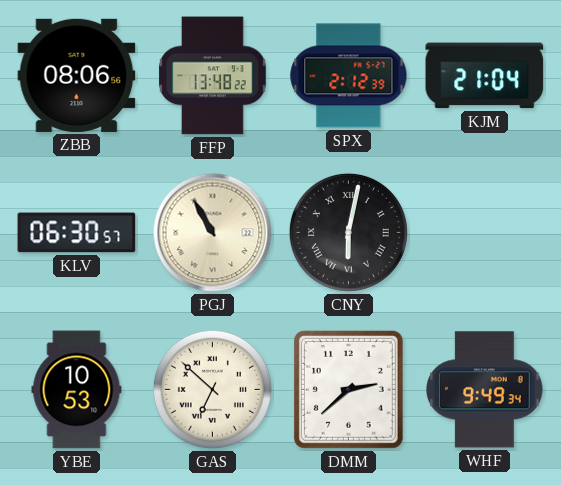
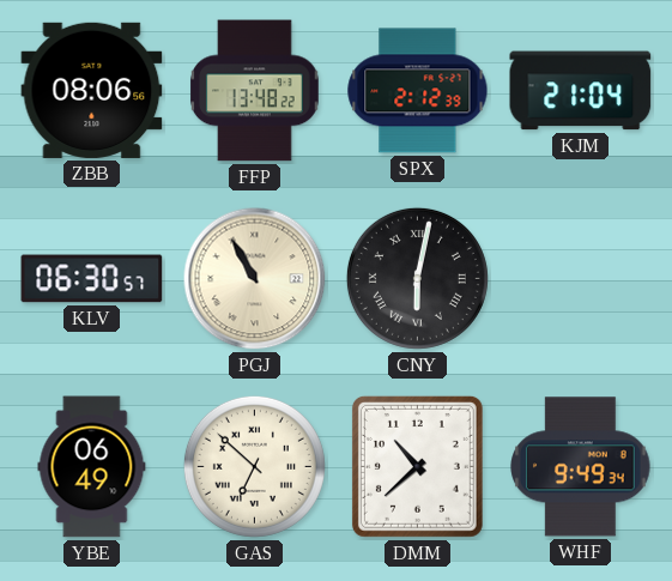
YBE: 10:53 -> 06:49
DMM: 2:38 -> 10:38
